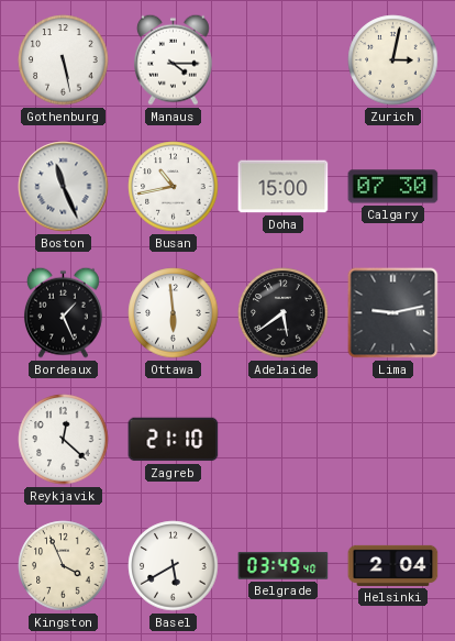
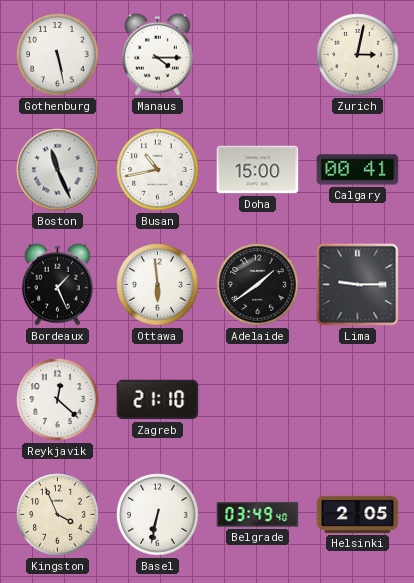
Calgary: 07:30 -> 00:41
Adelaide: 5:39 -> 1:39
Lima: 9:13 -> 9:15
Basel: 5:40 -> 6:32
Helsinki: 2:04 -> 2:05
